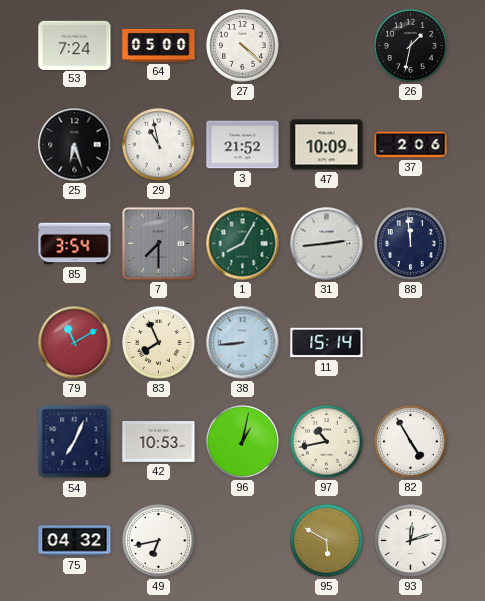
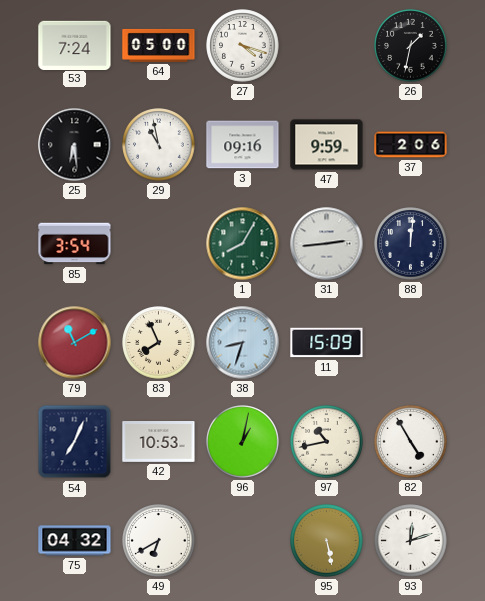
27: 4:22 -> 4:18
25: 6:27 -> 6:29
3: 21:52 -> 09:16
47: 10:09 -> 9:59
7: 7:30 -> none
88: 11:59 -> 12:01
38: 8:44 -> 8:33
11: 15:14 -> 15:09
49: 6:43 -> 6:40
95: 5:50 -> 5:28
